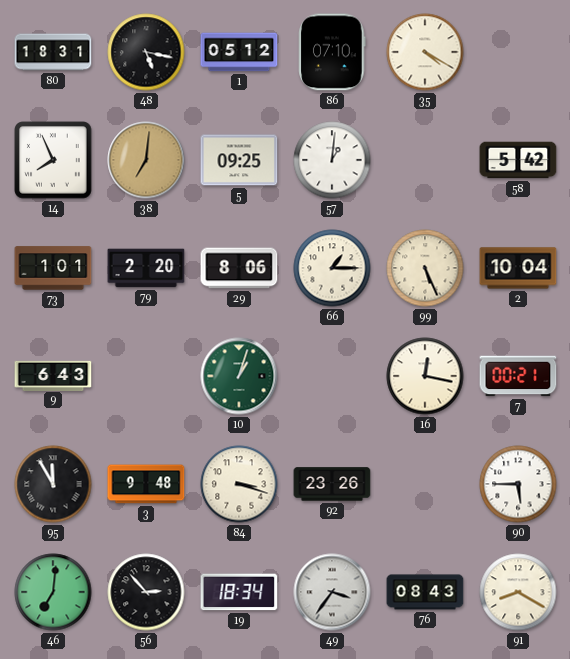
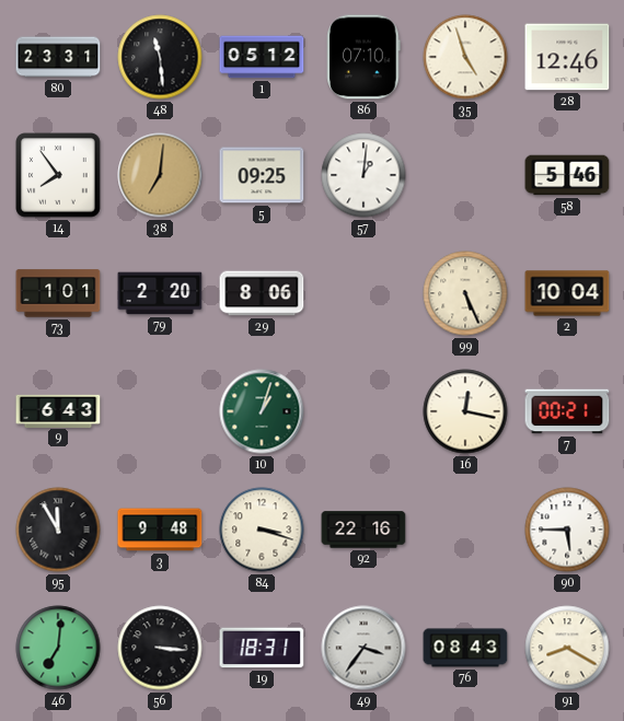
80: 18:31 -> 23:31
48: 5:17 -> 11:29
35: 4:20 -> 4:57
28: none -> 12:46
14: 7:56 -> 7:54
58: 5:42 -> 5:46
66: 1:15 -> none
92: 23:26 -> 22:16
56: 2:53 -> 3:16
19: 18:34 -> 18:31
